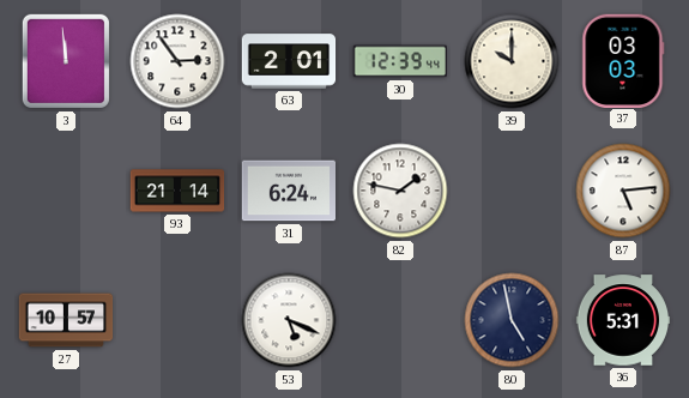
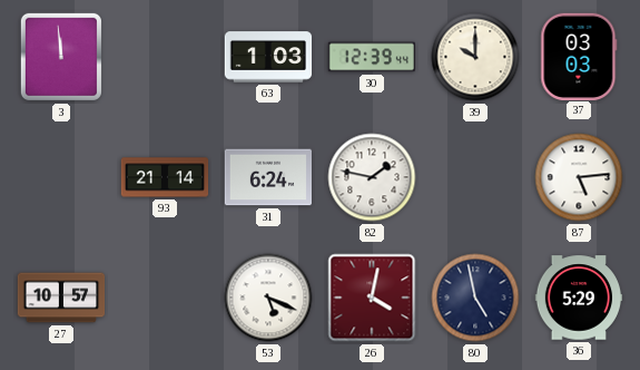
64: 2:54 -> none
63: 2:01 -> 1:03
26: none -> 4:02
36: 5:31 -> 5:29
